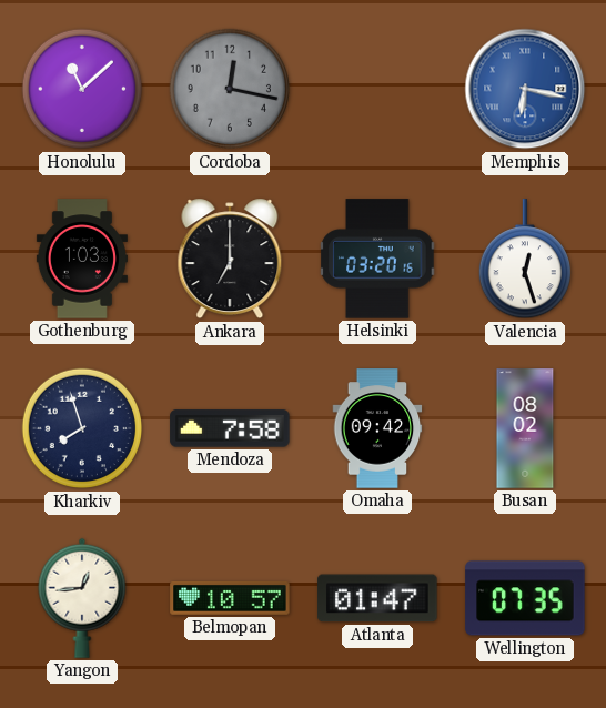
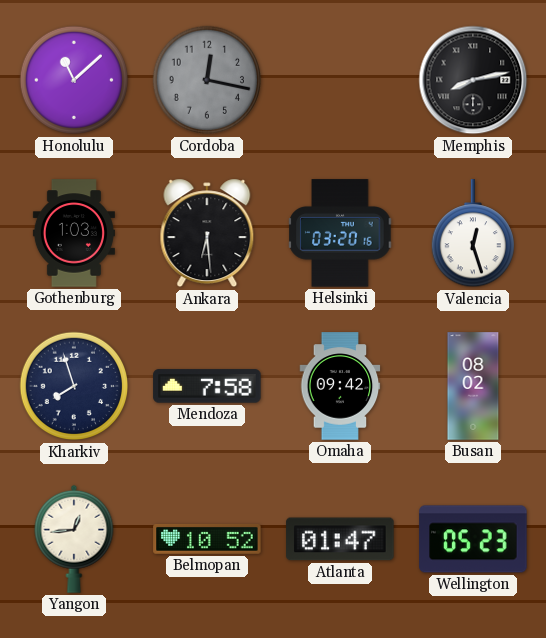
Memphis: 6:17 -> 8:13
Memphis dial: blue -> black
Ankara: 7:00 -> 6:29
Belmopan: 10:57 -> 10:52
Wellington: 07:35 -> 05:23
